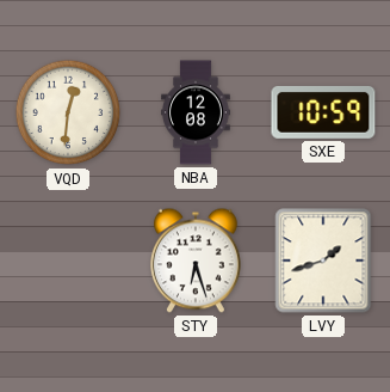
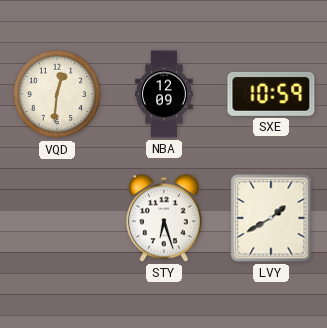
NBA: 12:08 -> 12:09
LVY: 1:42 -> 1:40
